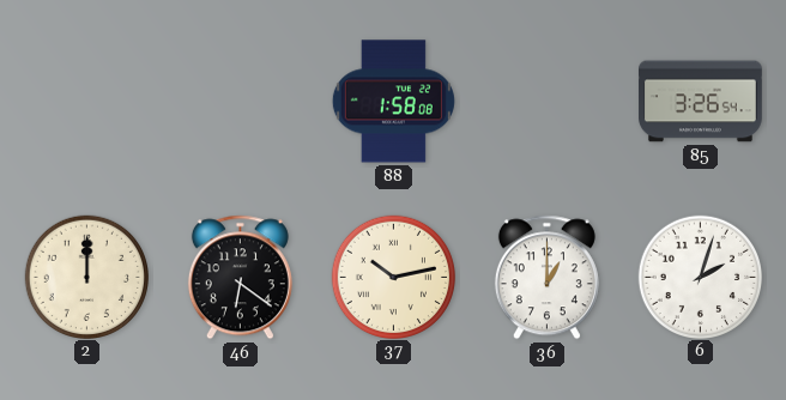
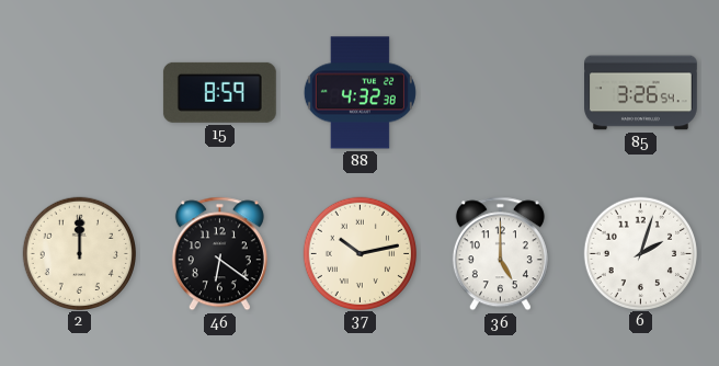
15: none -> 8:59
88: 1:58 -> 4:32
36: 1:00 -> 5:00
